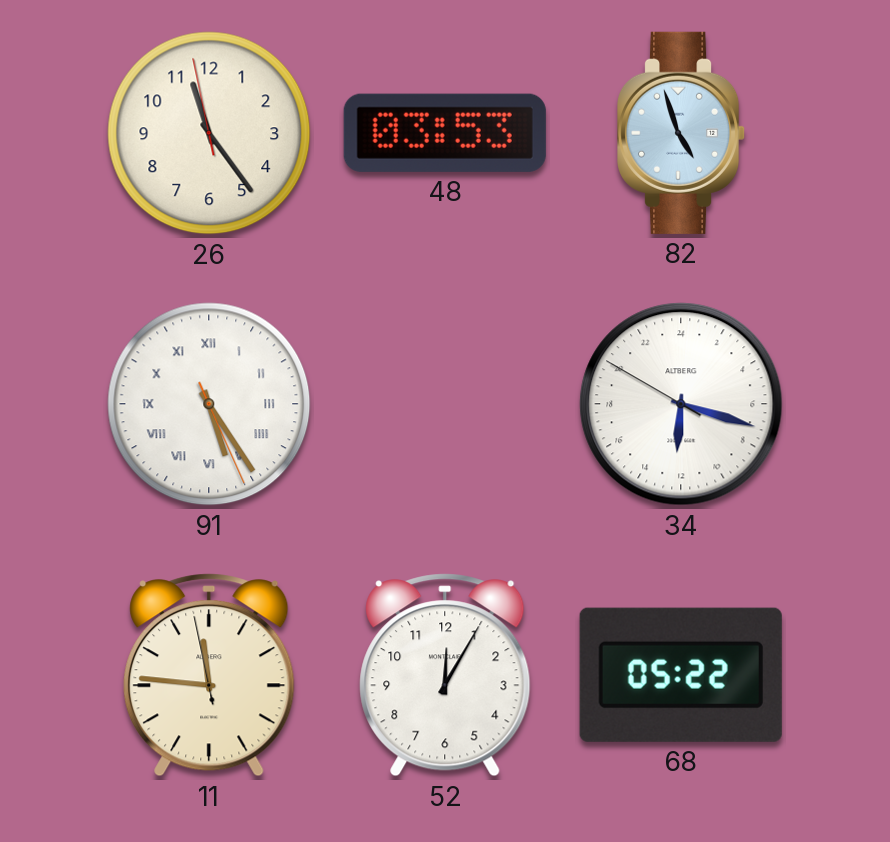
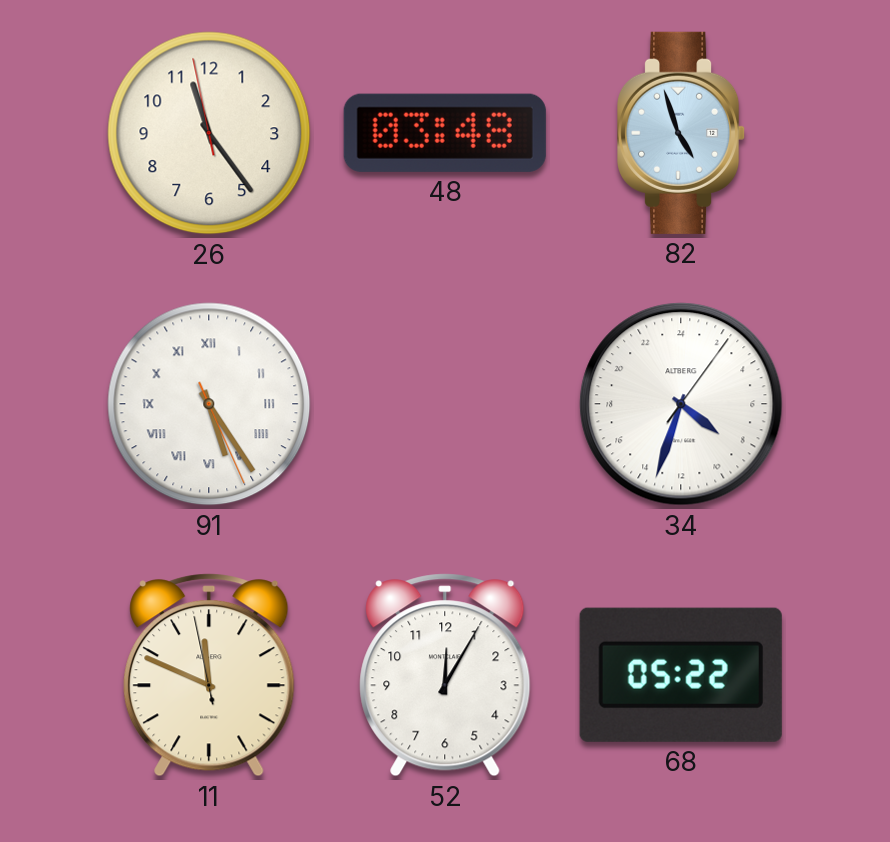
48: 03:53 -> 03:48
34: 12:17 -> 8:33
11: 11:45 -> 11:48
